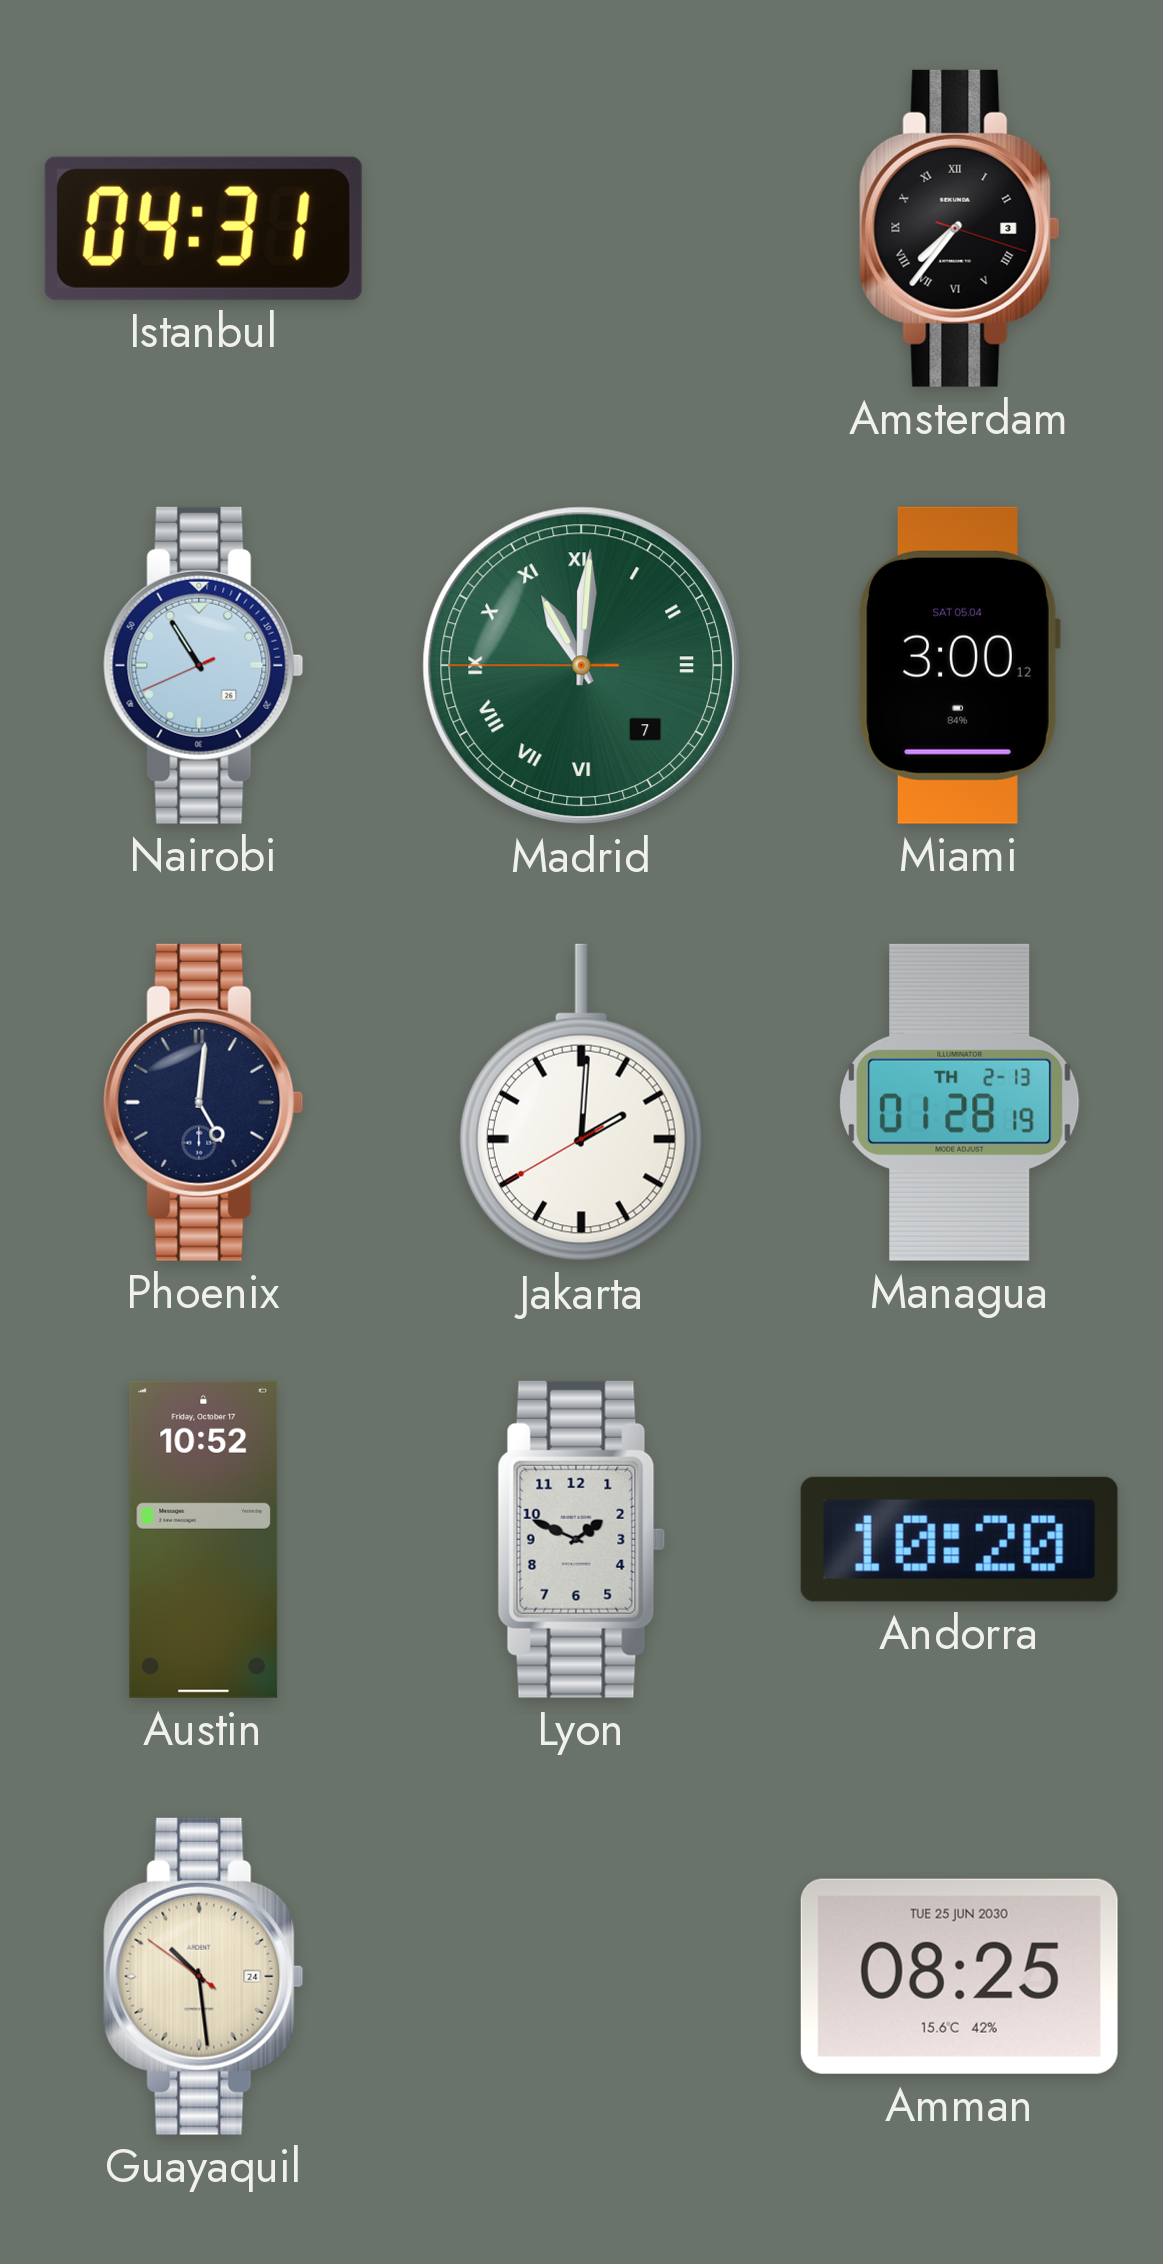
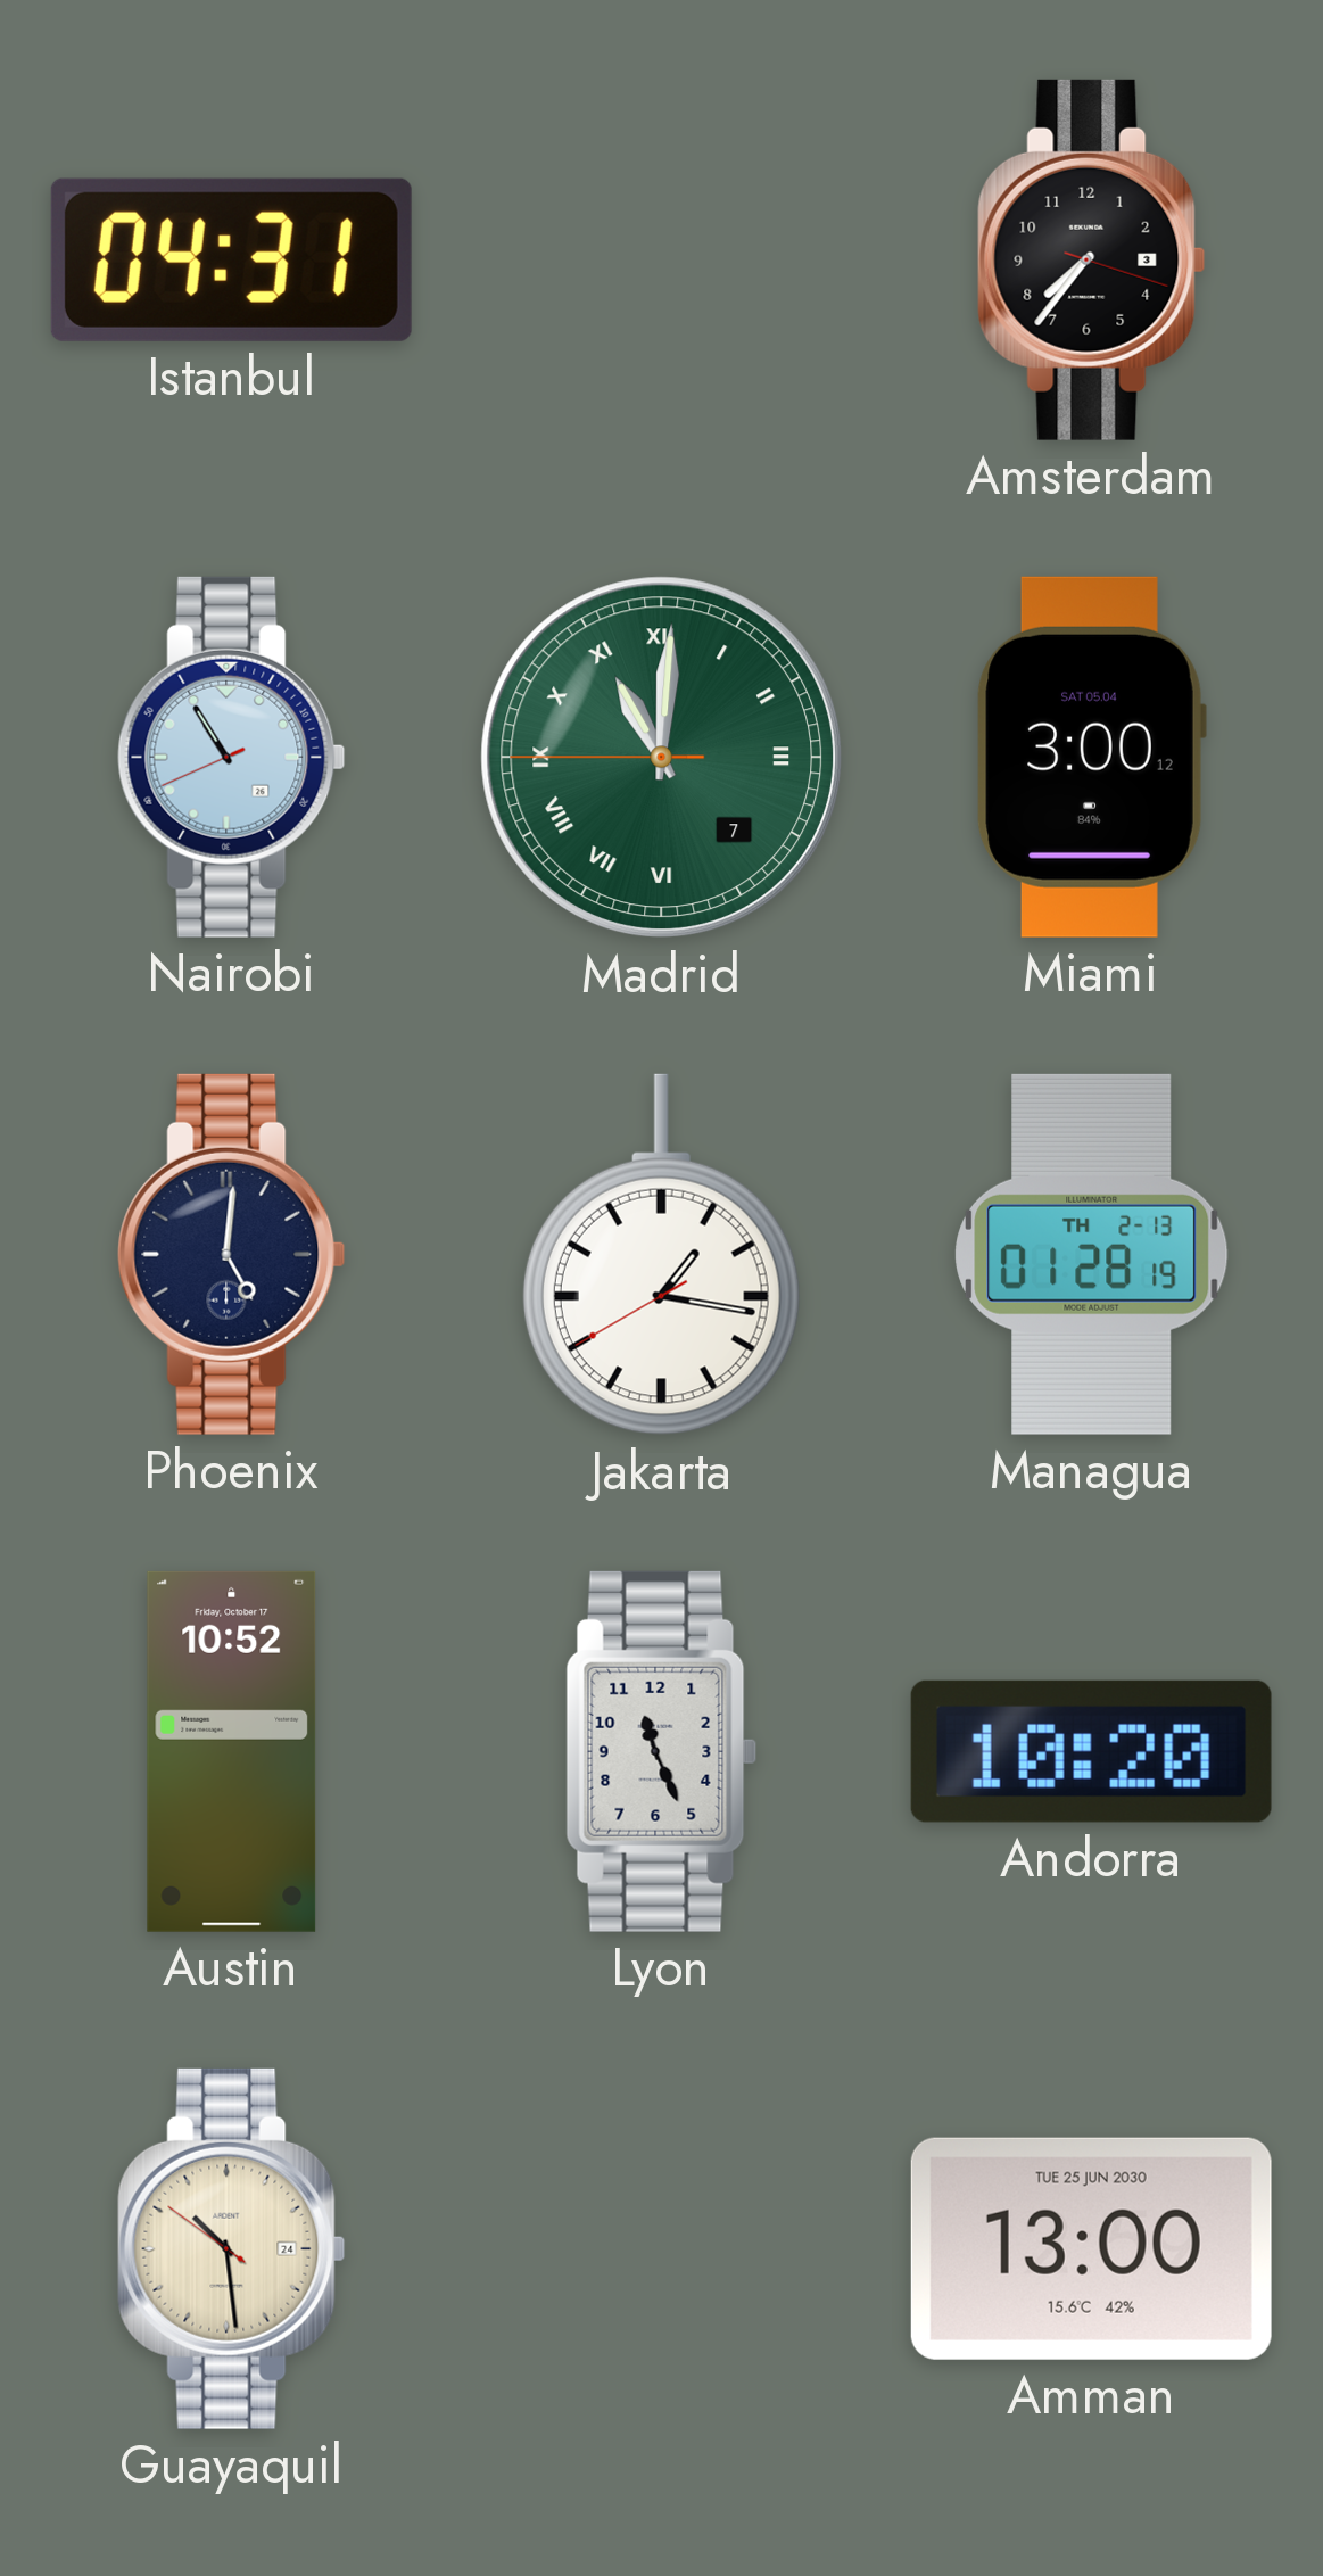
Amsterdam numerals: Roman -> Arabic
Jakarta: 2:00 -> 1:16
Lyon: 1:49 -> 11:26
Amman: 08:25 -> 13:00
